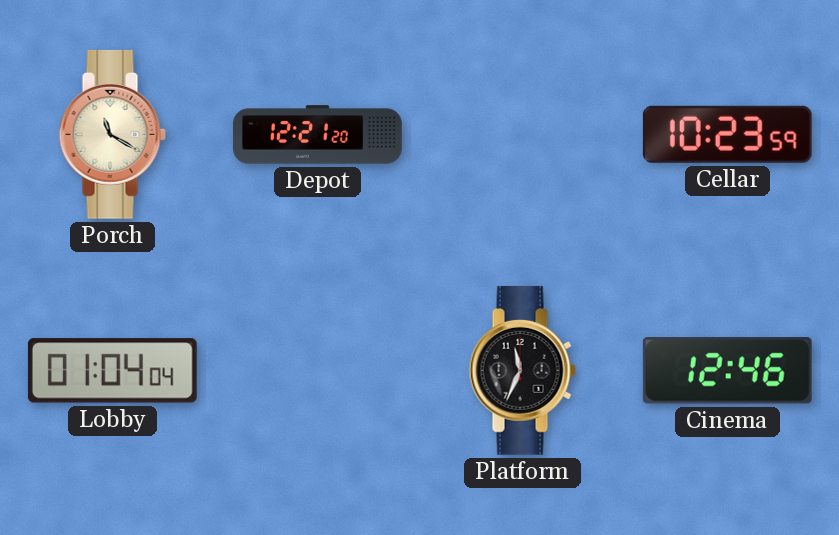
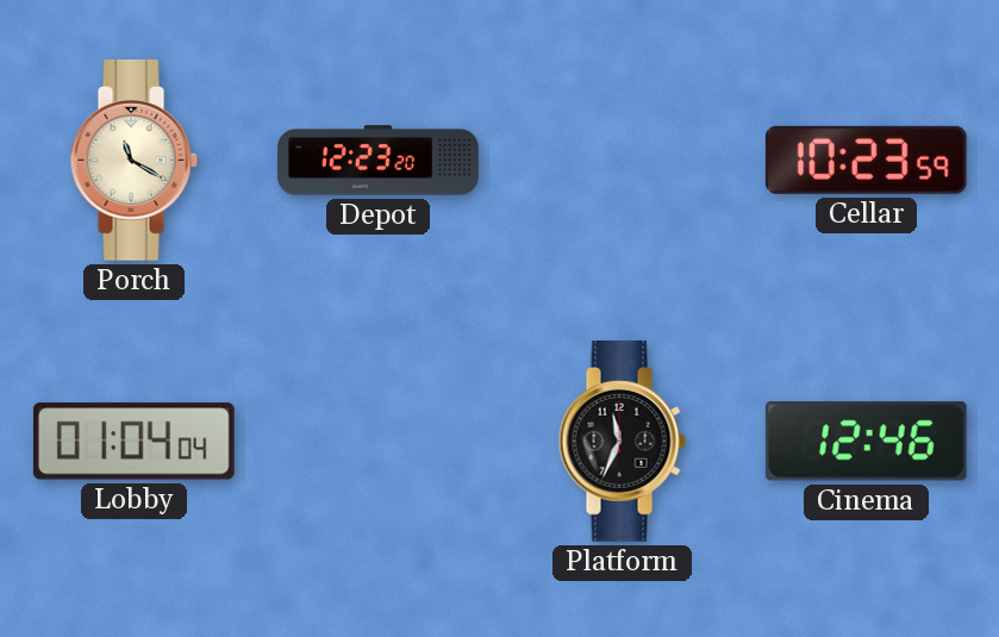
Depot: 12:21 -> 12:23
